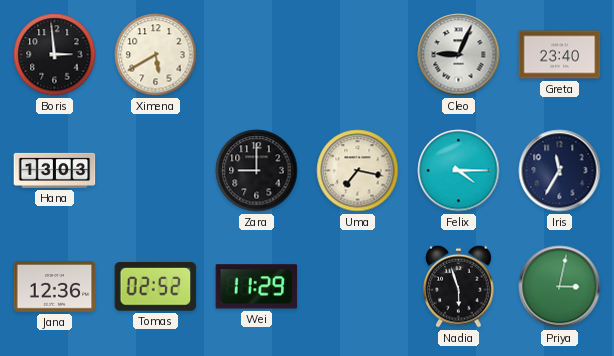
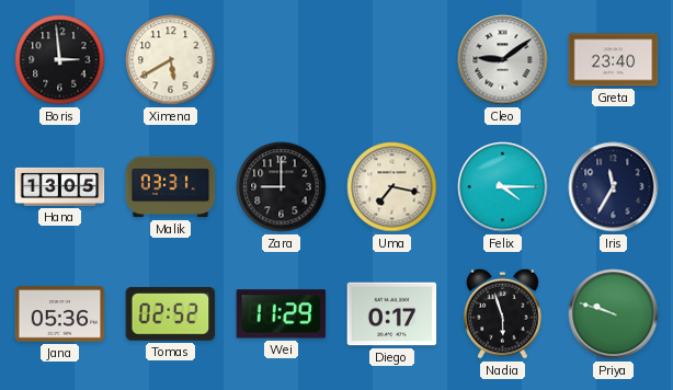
Cleo: 9:04 -> 9:09
Hana: 13:03 -> 13:05
Malik: none -> 03:31
Jana: 12:36 -> 05:36
Diego: none -> 0:17
Priya: 3:02 -> 9:48
